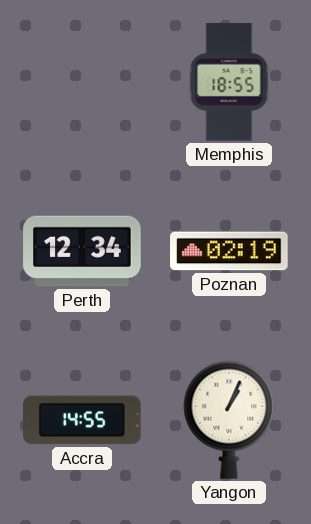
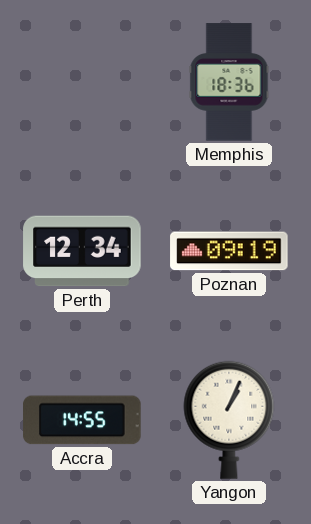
Memphis: 18:55 -> 18:36
Poznan: 02:19 -> 09:19
